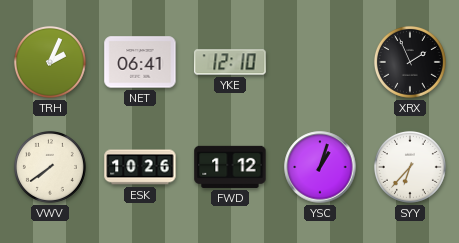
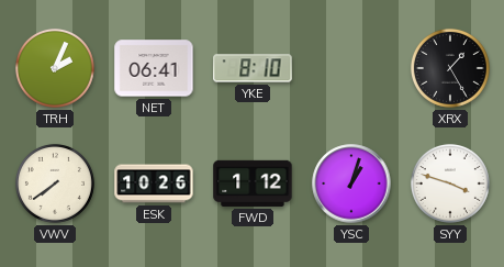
YKE: 12:10 -> 8:10
XRX: 1:56 -> 1:25
SYY: 6:37 -> 3:48
